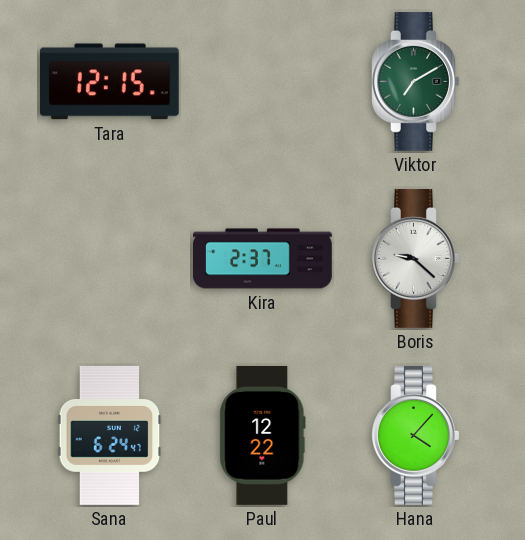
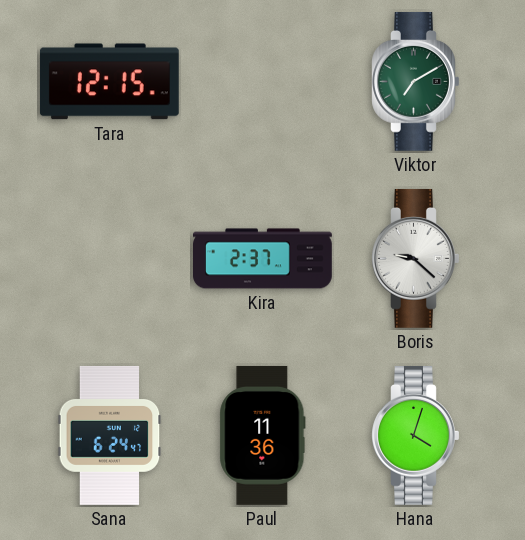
Paul: 12:22 -> 11:36
Hana: 4:07 -> 4:03
